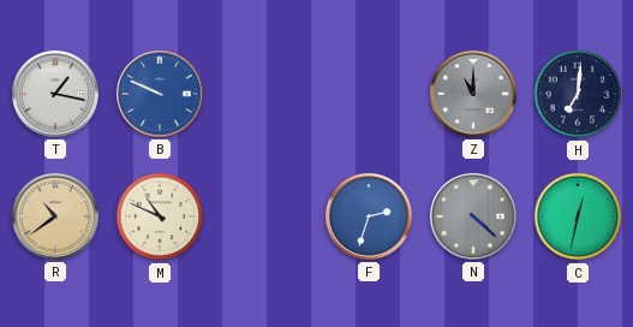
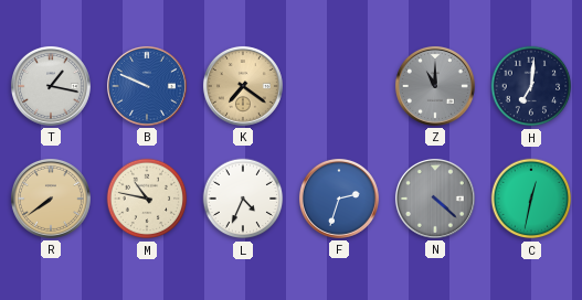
K: none -> 7:21
R: 10:39 -> 7:39
M: 10:49 -> 10:47
L: none -> 4:34
